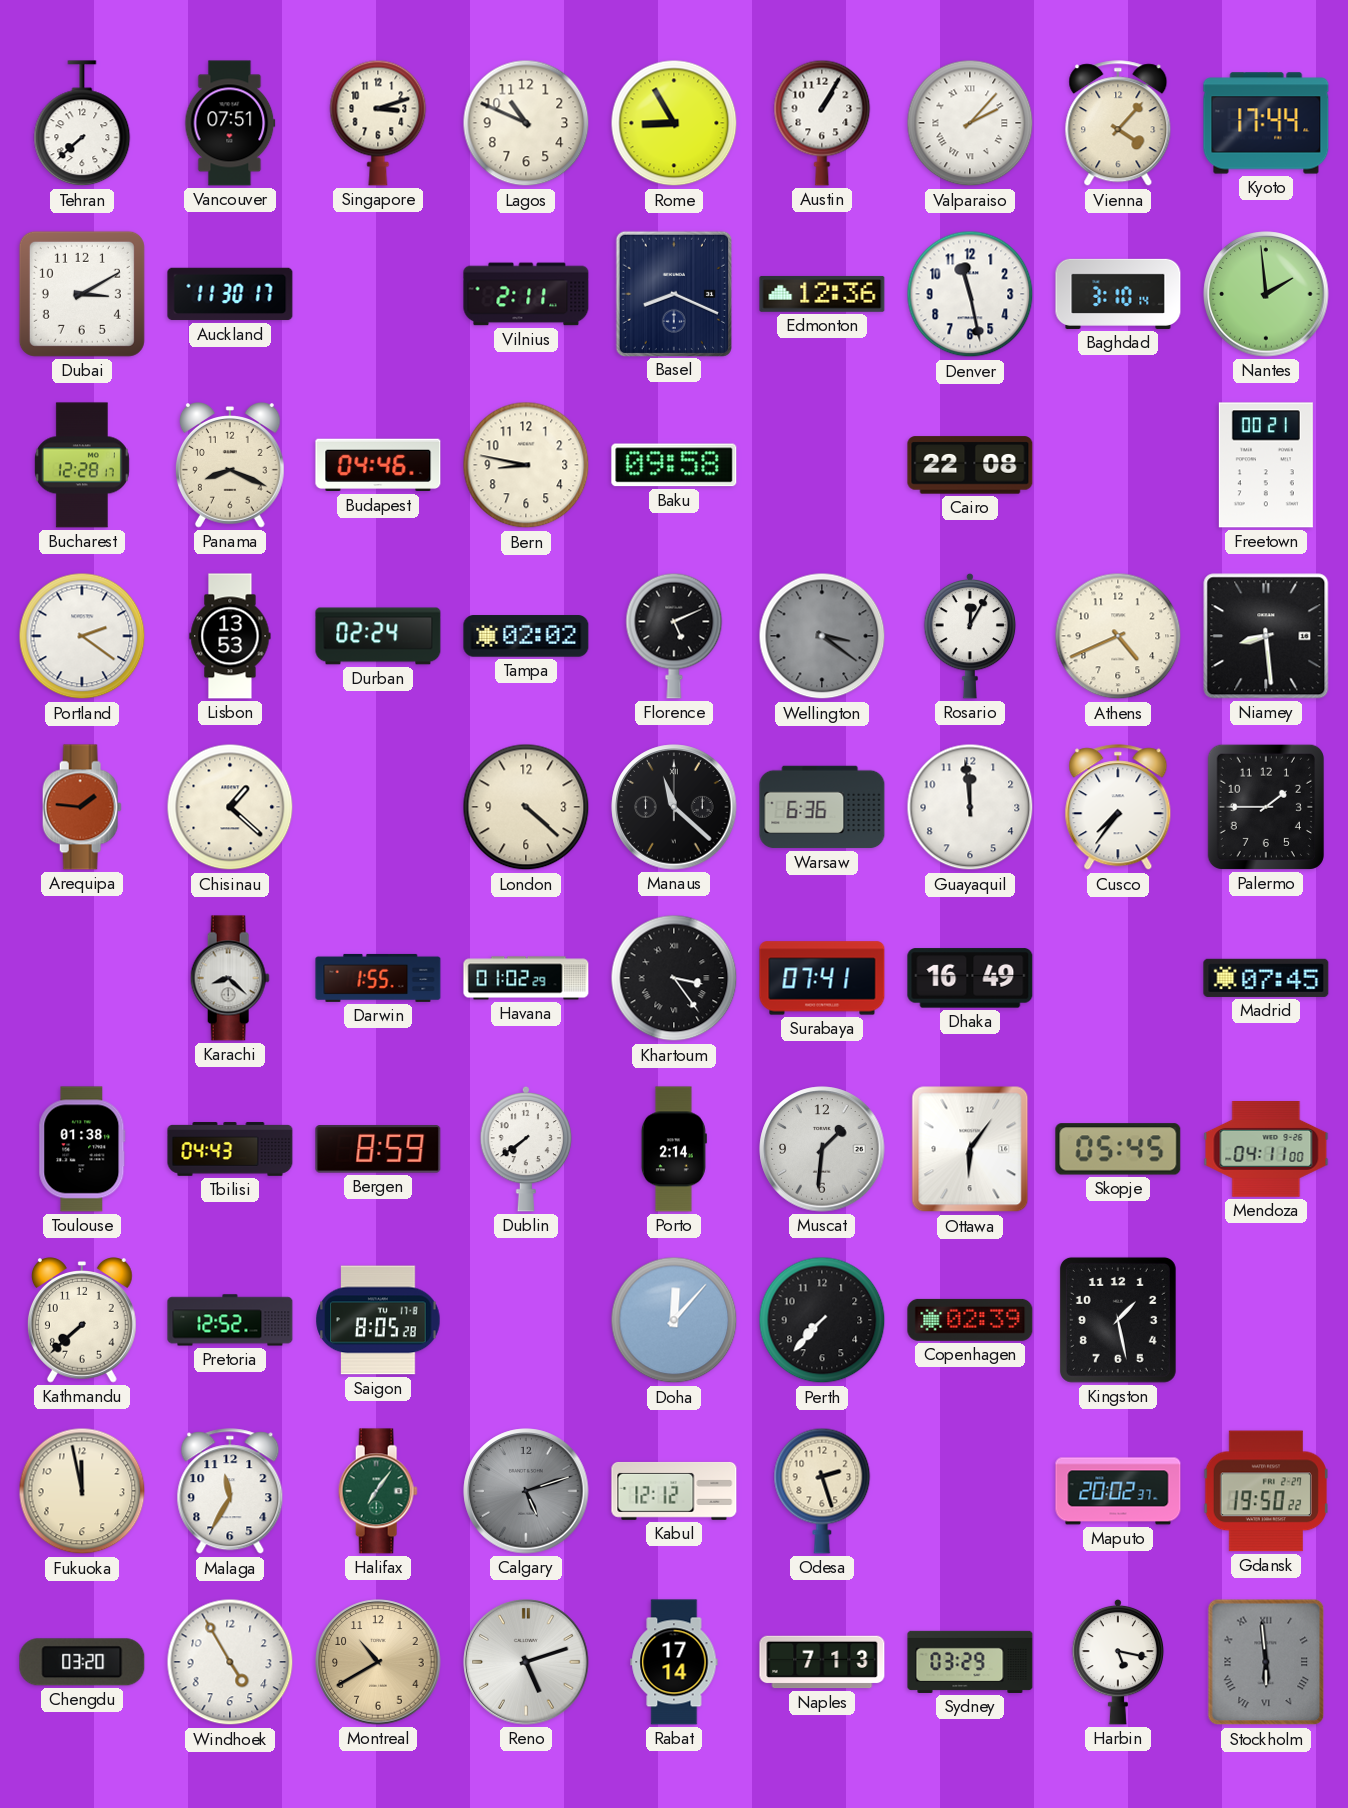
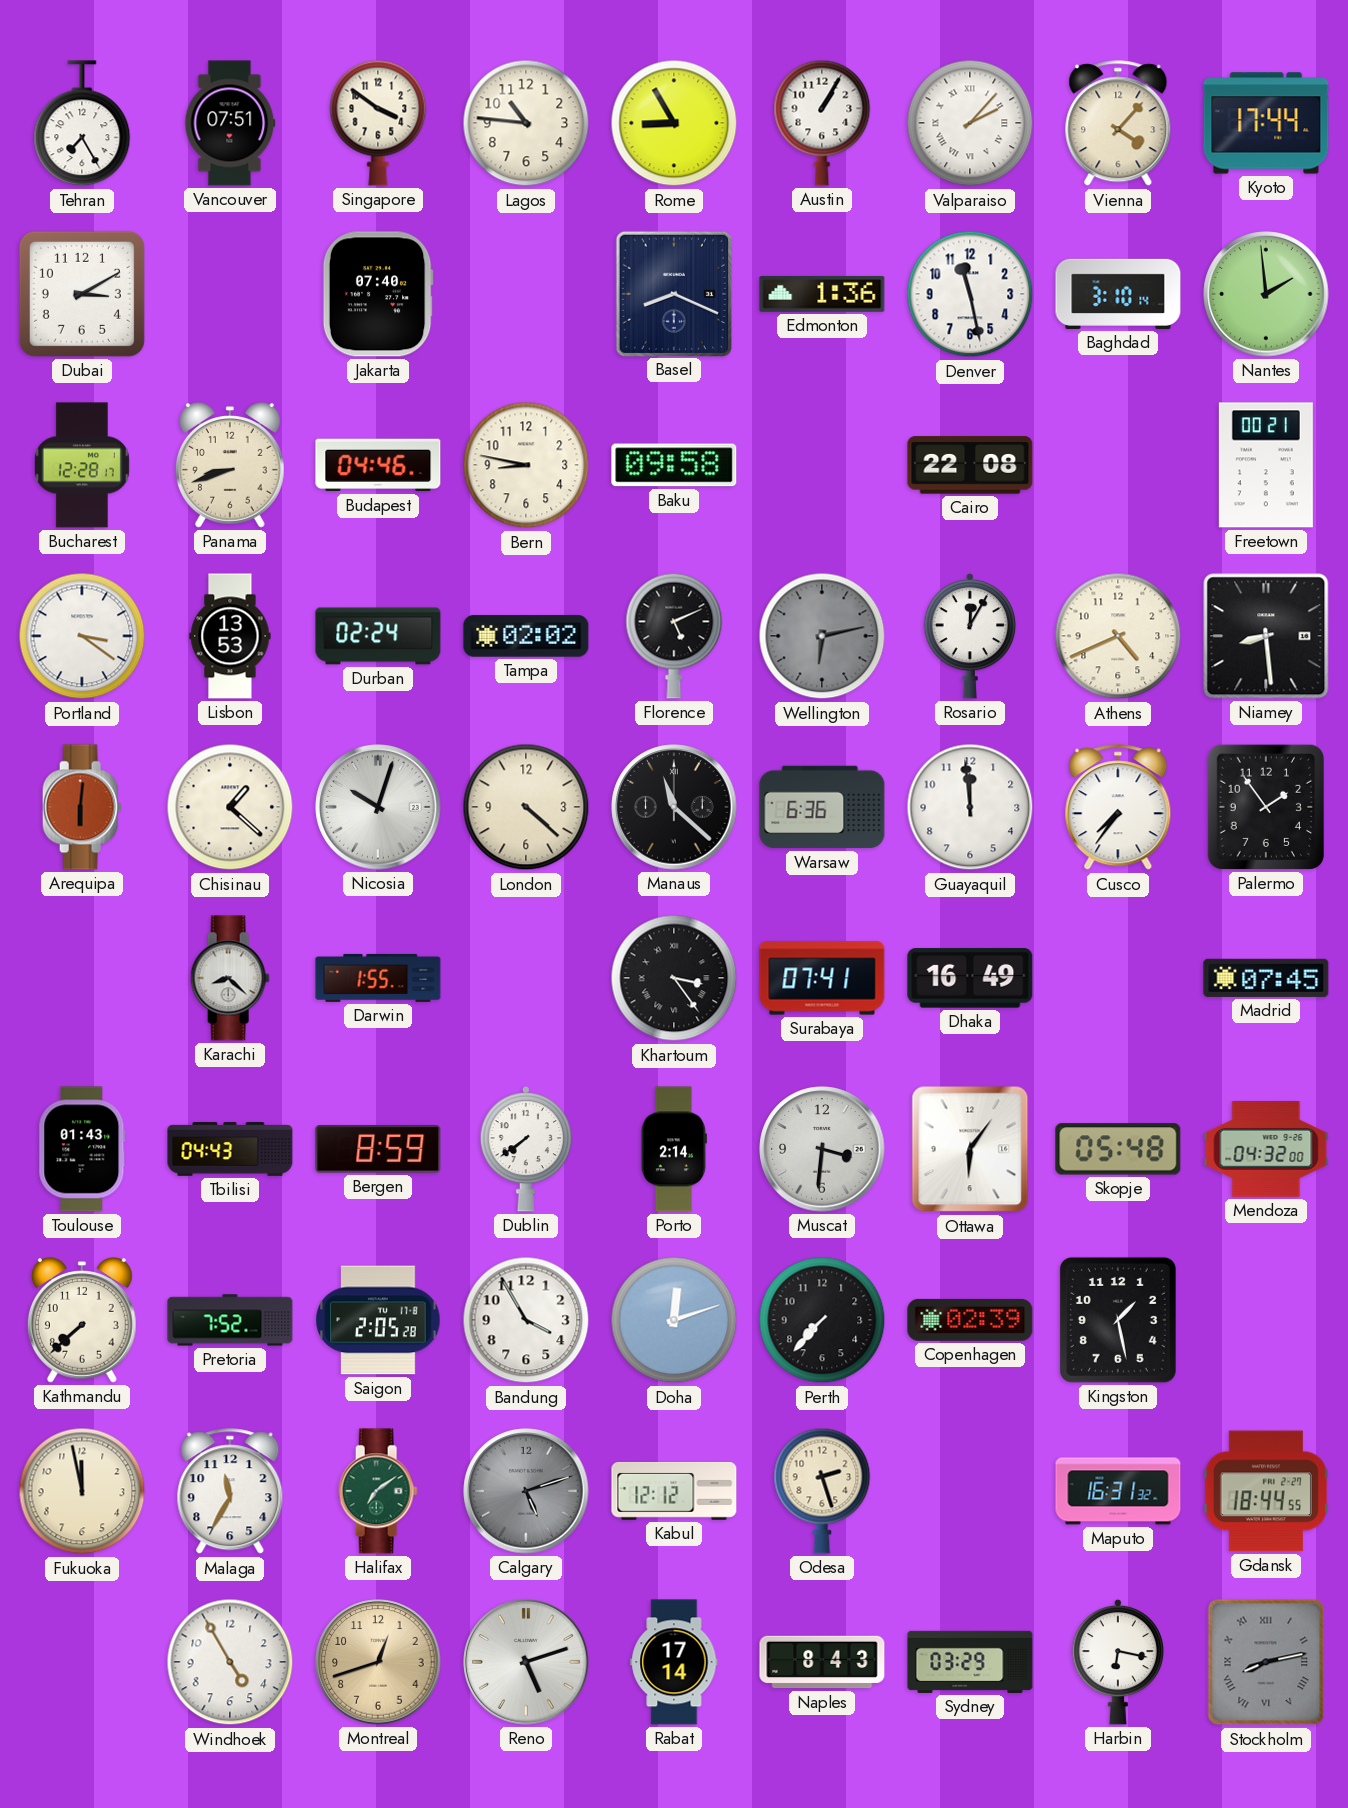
Tehran: 7:38 -> 7:25
Singapore: 3:12 -> 3:51
Lagos: 10:49 -> 10:46
Auckland: 11:30 -> none
Jakarta: none -> 07:40
Vilnius: 2:11 -> none
Edmonton: 12:36 -> 1:36
Panama: 8:19 -> 8:42
Portland: 2:21 -> 3:21
Wellington: 3:21 -> 6:13
Arequipa: 1:46 -> 6:01
Nicosia: none -> 10:03
Palermo: 1:45 -> 1:54
Havana: 01:02 -> none
Toulouse: 01:38 -> 01:43
Muscat: 1:31 -> 3:31
Skopje: 05:45 -> 05:48
Mendoza: 04:11 -> 04:32
Pretoria: 12:52 -> 7:52
Saigon: 8:05 -> 2:05
Bandung: none -> 3:55
Doha: 12:07 -> 12:12
Halifax: 7:06 -> 7:09
Maputo: 20:02 -> 16:31
Gdansk: 19:50 -> 18:44
Chengdu: 03:20 -> none
Montreal: 10:40 -> 12:42
Naples: 7:13 -> 8:43
Harbin: 5:17 -> 6:17
Stockholm: 5:59 -> 8:13
